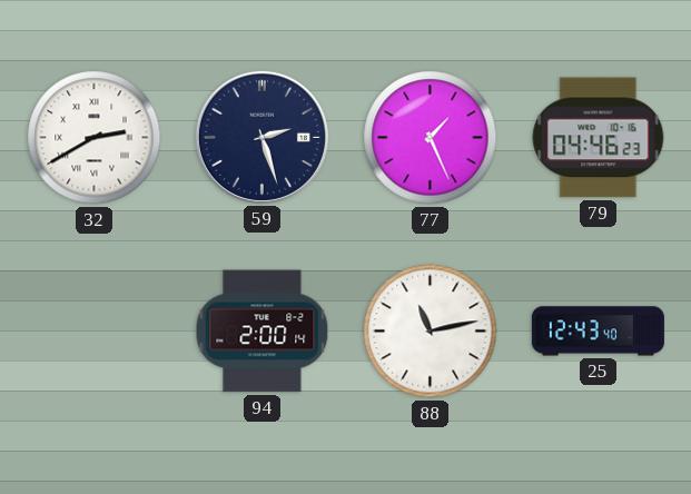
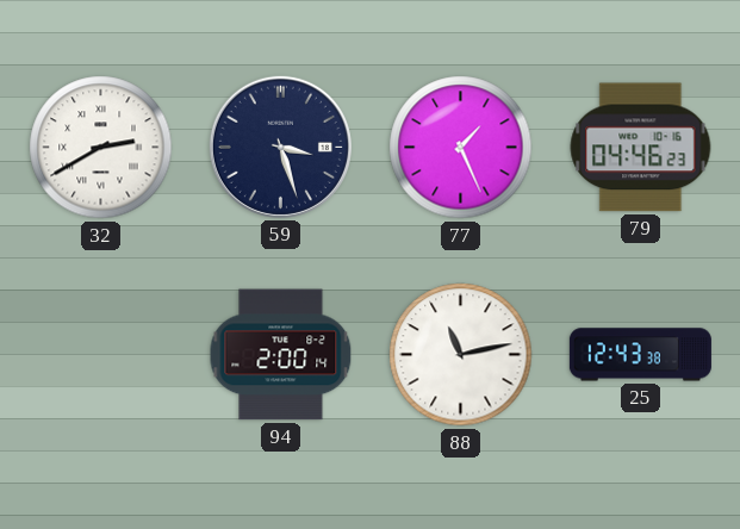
59: 2:27 -> 3:27
25: 12:43:40 -> 12:43:38
